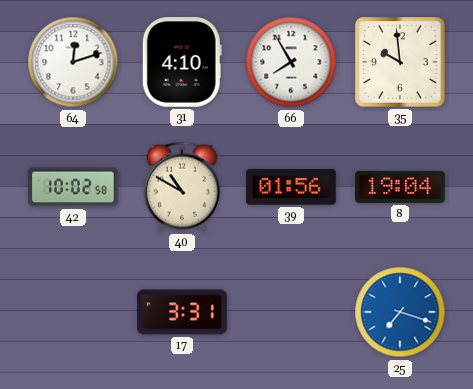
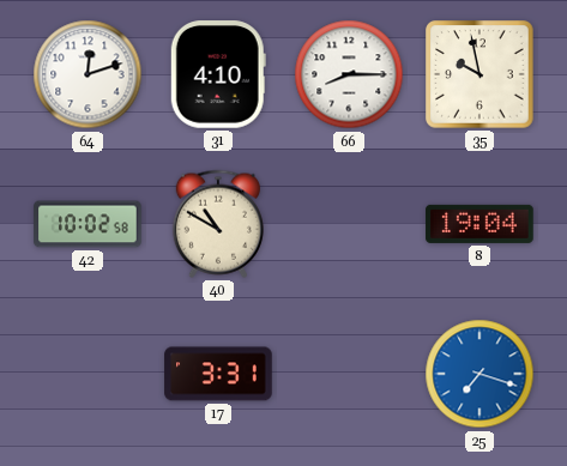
66: 7:55 -> 8:15
35: 9:59 -> 9:58
39: 01:56 -> none
